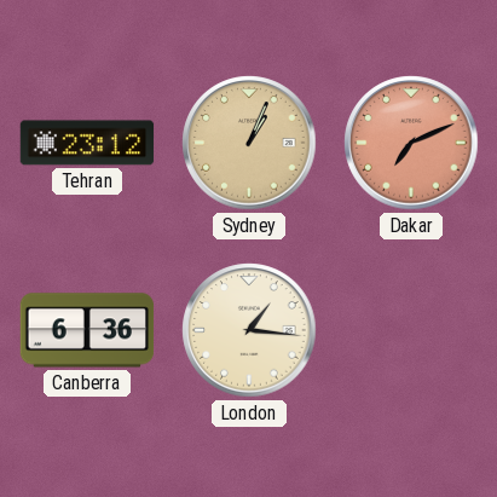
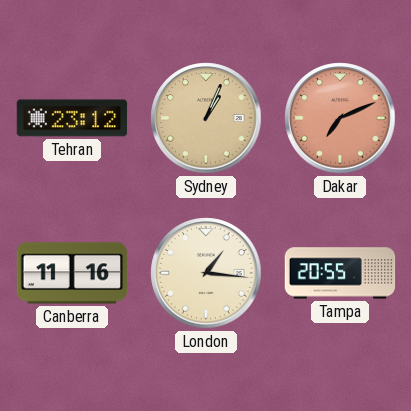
Canberra: 6:36 -> 11:16
Tampa: none -> 20:55
